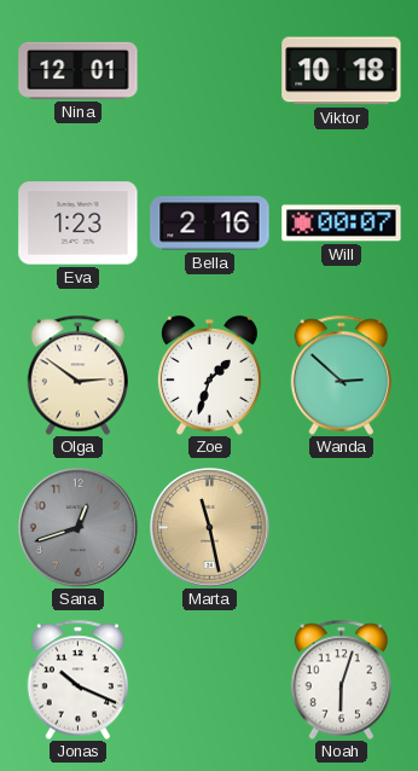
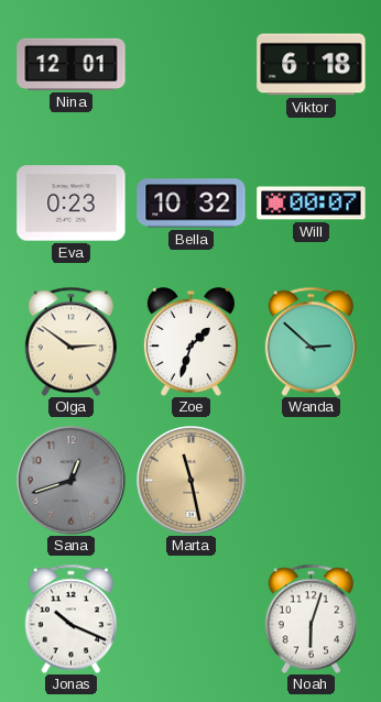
Viktor: 10:18 -> 6:18
Eva: 1:23 -> 0:23
Bella: 2:16 -> 10:32
